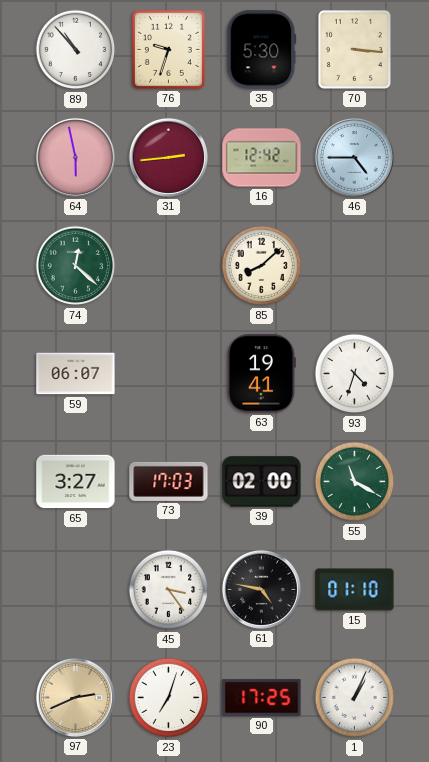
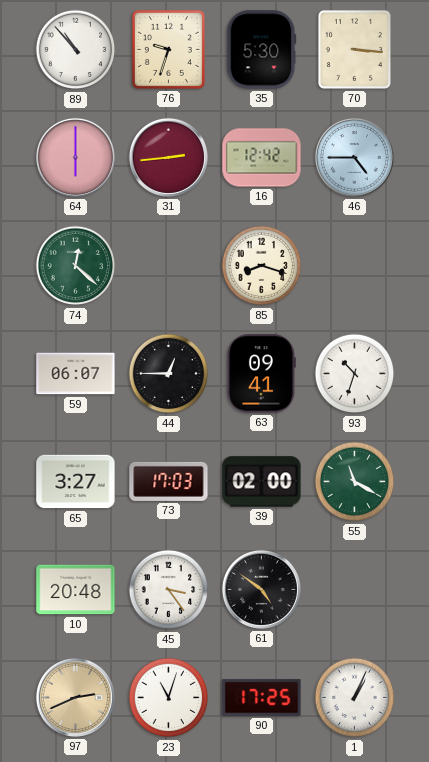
64: 5:58 -> 6:00
85: 8:08 -> 8:18
44: none -> 12:45
63: 19:41 -> 09:41
93: 4:33 -> 10:33
10: none -> 20:48
61: 4:47 -> 4:51
15: 01:10 -> none
23: 7:03 -> 11:03
